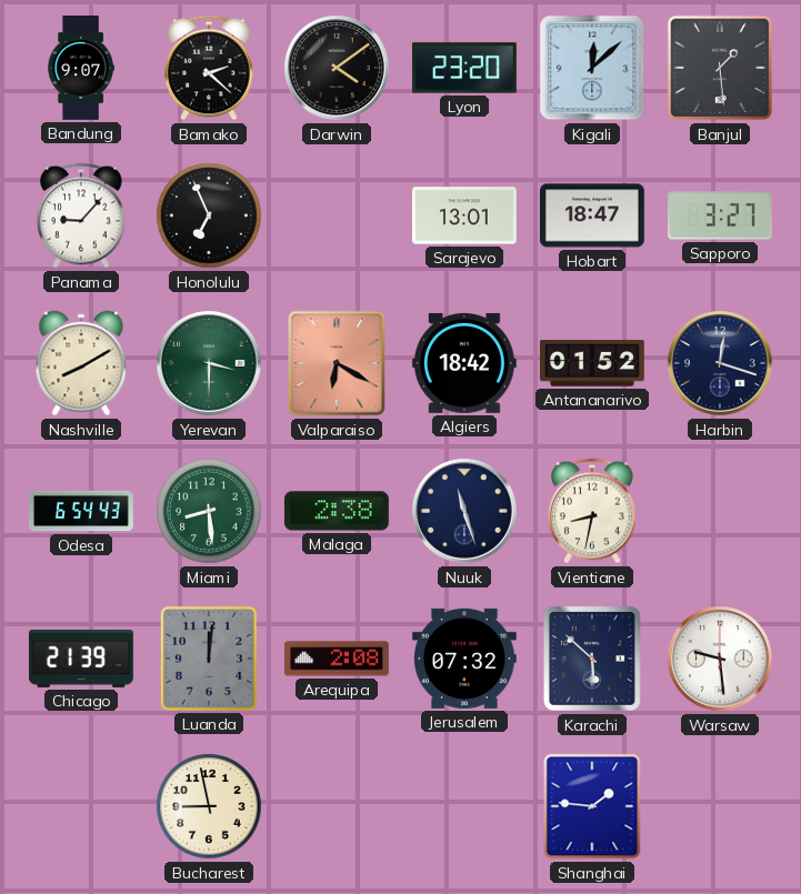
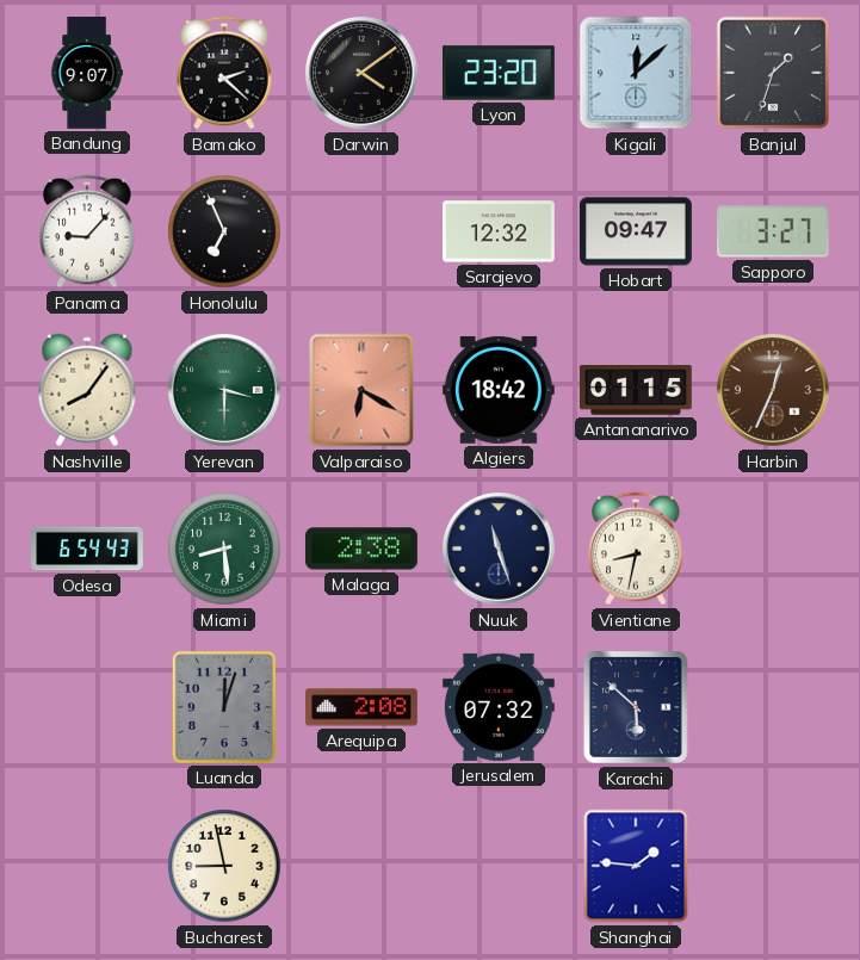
Banjul: 1:29 -> 1:33
Sarajevo: 13:01 -> 12:32
Hobart: 18:47 -> 09:47
Nashville: 8:10 -> 8:06
Antananarivo: 01:52 -> 01:15
Harbin: 12:18 -> 12:34
Harbin dial: navy -> brown
Chicago: 21:39 -> none
Luanda: 12:01 -> 12:03
Warsaw: 9:29 -> none
